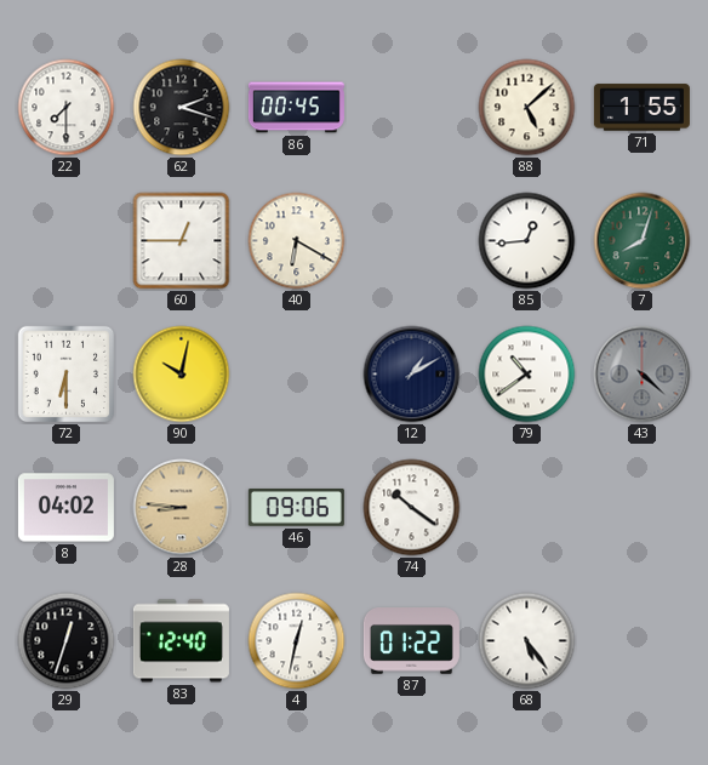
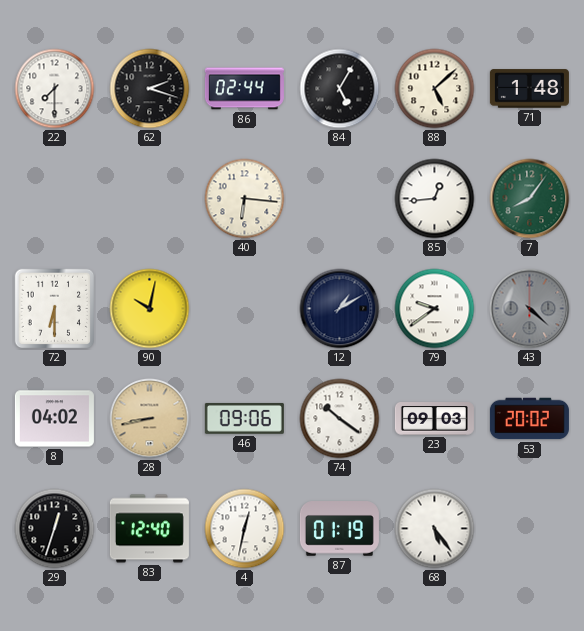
86: 00:45 -> 02:44
84: none -> 5:05
71: 1:55 -> 1:48
60: 12:45 -> none
40: 6:20 -> 6:16
7: 8:03 -> 8:06
79: 10:39 -> 9:39
28: 8:46 -> 8:43
23: none -> 09:03
53: none -> 20:02
87: 01:22 -> 01:19
